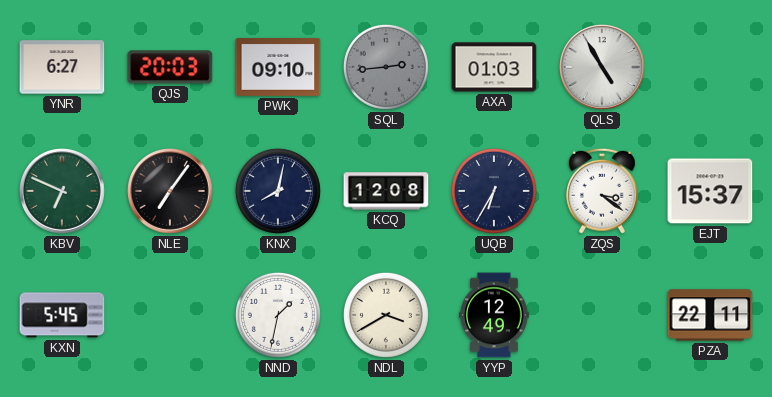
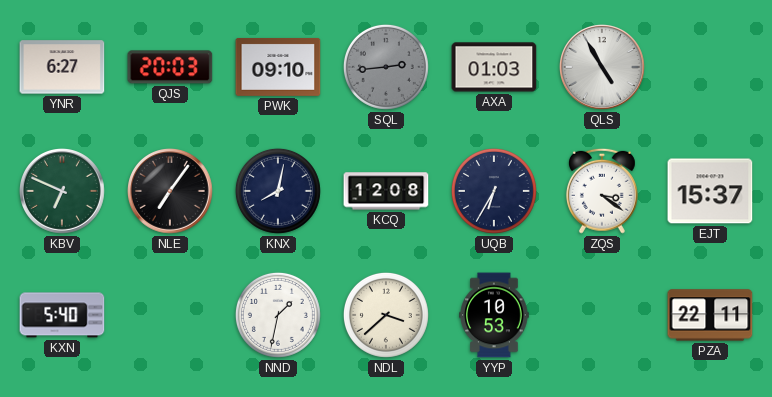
KXN: 5:45 -> 5:40
NDL: 3:40 -> 3:38
YYP: 12:49 -> 10:53
